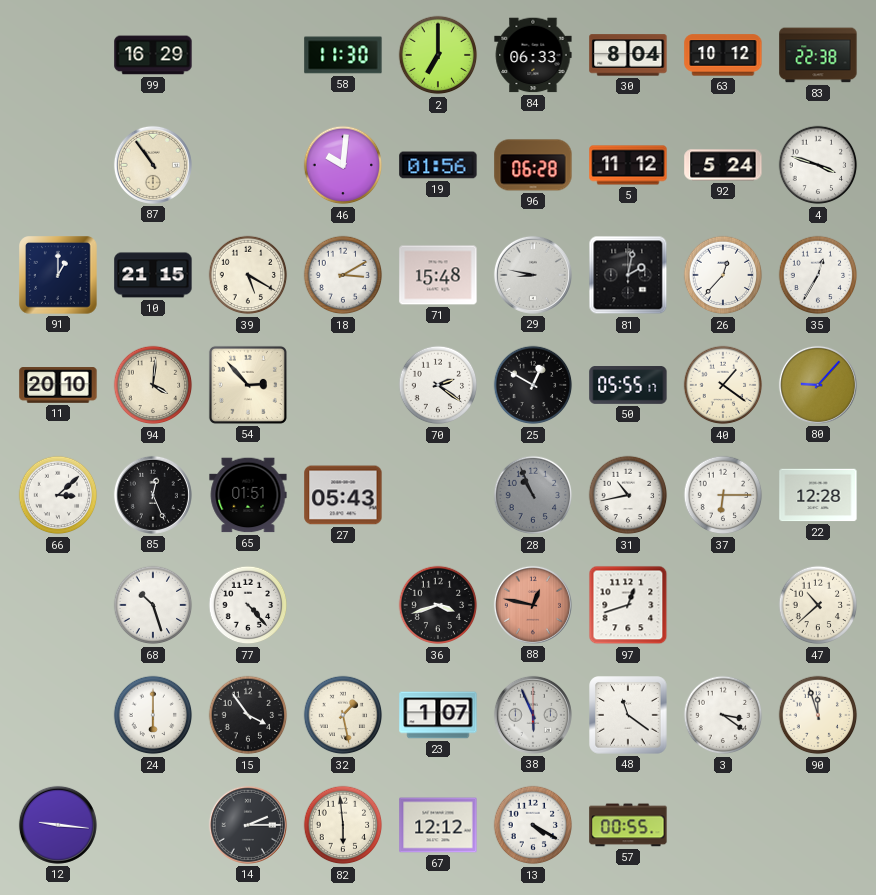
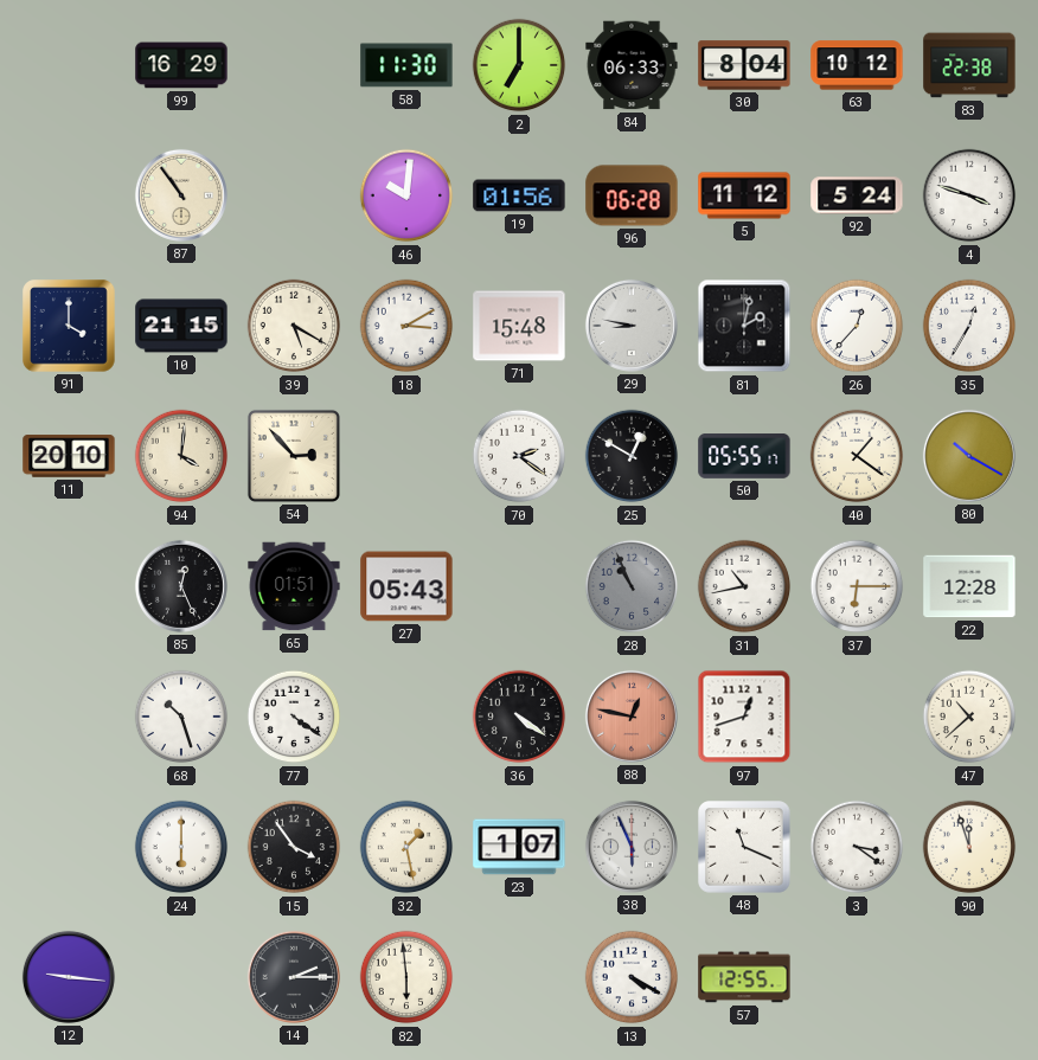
91: 1:00 -> 4:00
80: 9:07 -> 10:20
66: 3:08 -> none
77: 4:23 -> 4:21
36: 3:42 -> 4:21
48: 11:21 -> 11:19
67: 12:12 -> none
57: 00:55 -> 12:55
